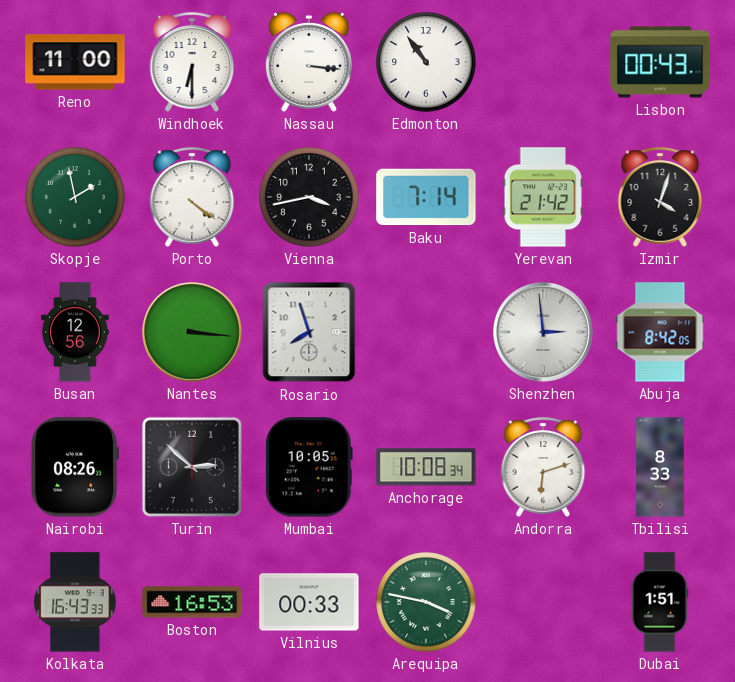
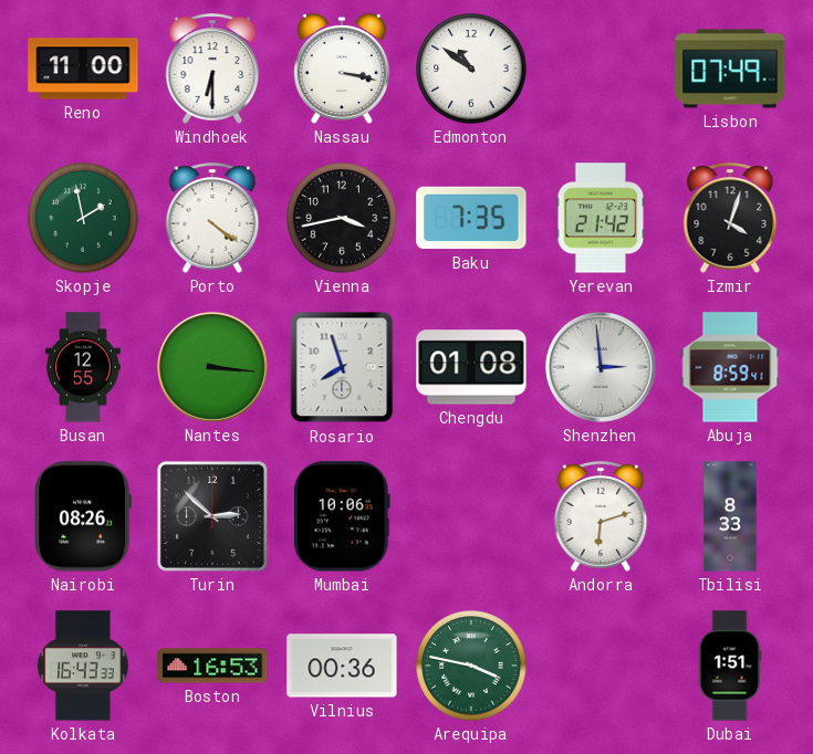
Nassau: 3:16 -> 3:17
Edmonton: 10:54 -> 10:51
Lisbon: 00:43 -> 07:49
Baku: 7:14 -> 7:35
Busan: 12:56 -> 12:55
Chengdu: none -> 01:08
Abuja: 8:42 -> 8:59
Mumbai: 10:05 -> 10:06
Anchorage: 10:08 -> none
Vilnius: 00:33 -> 00:36
